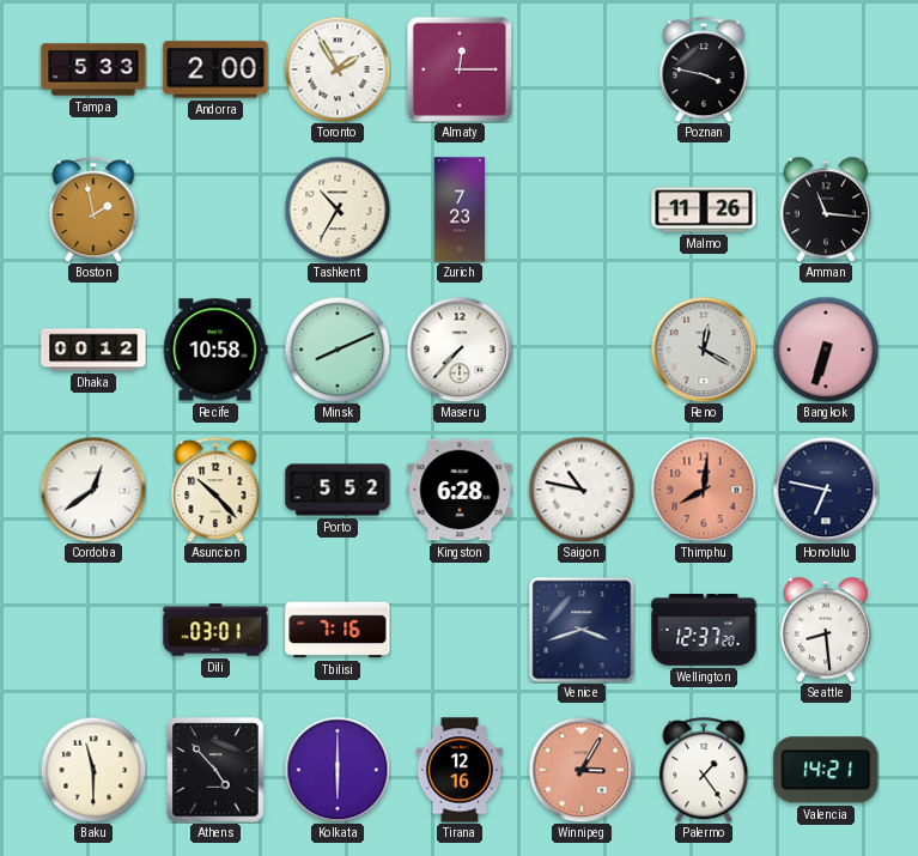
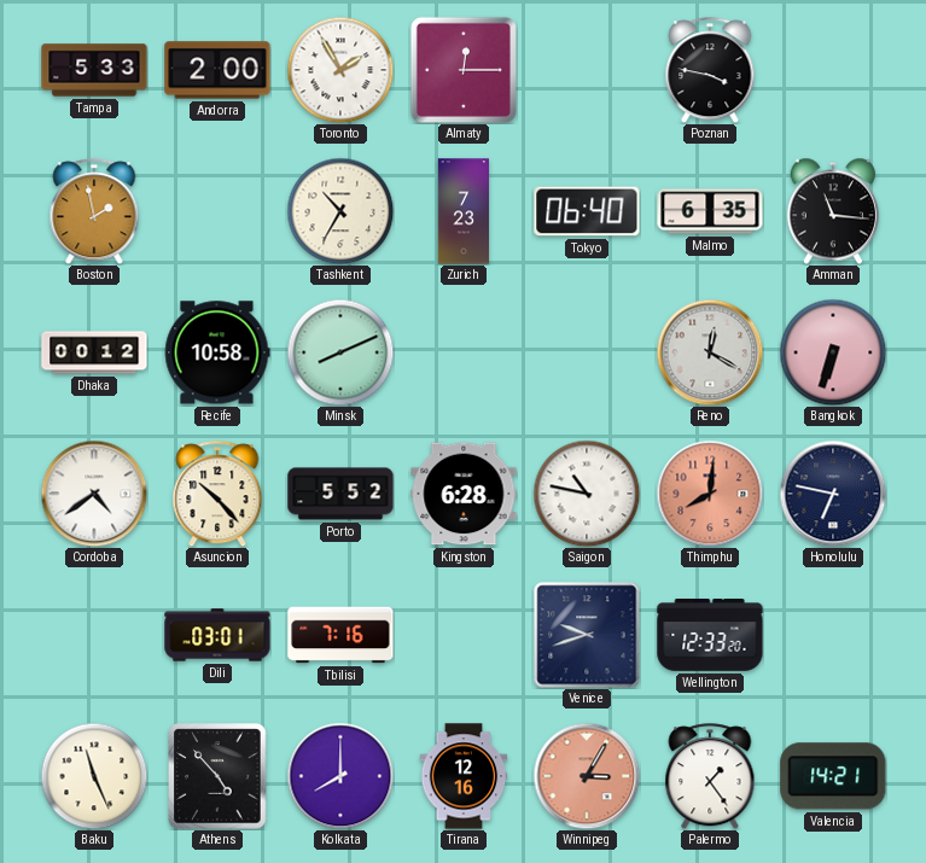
Tokyo: none -> 06:40
Malmo: 11:26 -> 6:35
Maseru: 7:37 -> none
Cordoba: 12:39 -> 4:39
Venice: 3:42 -> 9:42
Wellington: 12:37 -> 12:33
Seattle: 8:29 -> none
Baku: 11:30 -> 11:26
Kolkata: 6:00 -> 8:00
